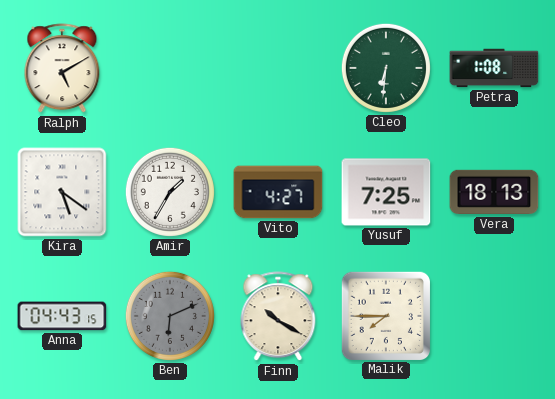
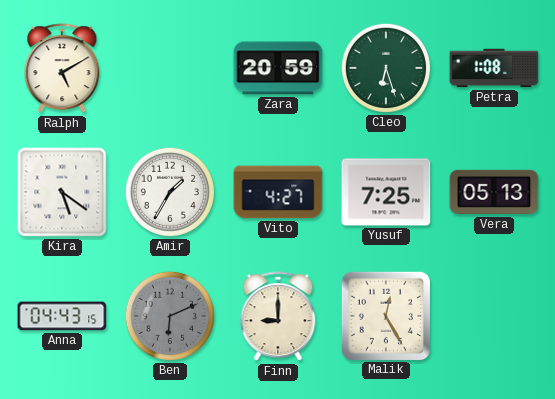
Zara: none -> 20:59
Cleo: 6:31 -> 6:27
Vera: 18:13 -> 05:13
Finn: 10:20 -> 9:00
Malik: 7:45 -> 12:25
